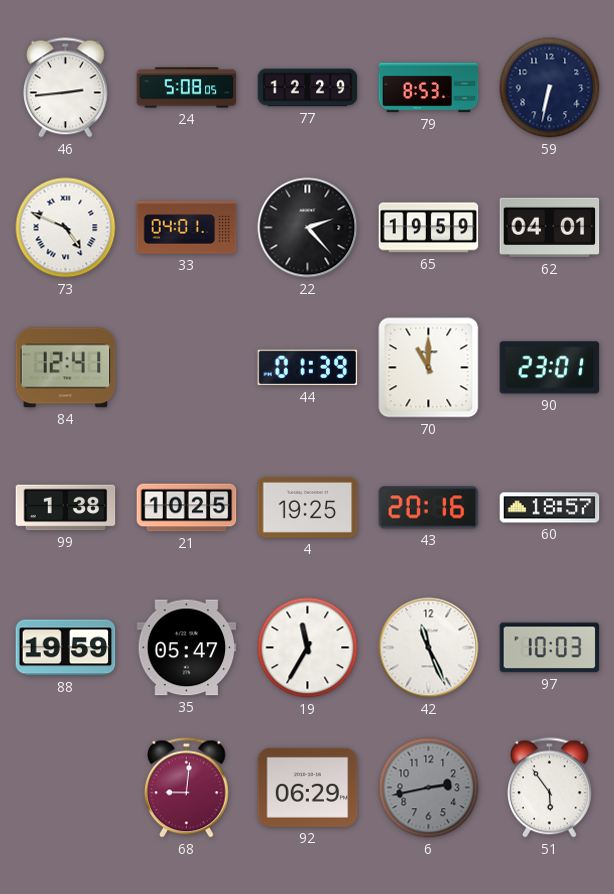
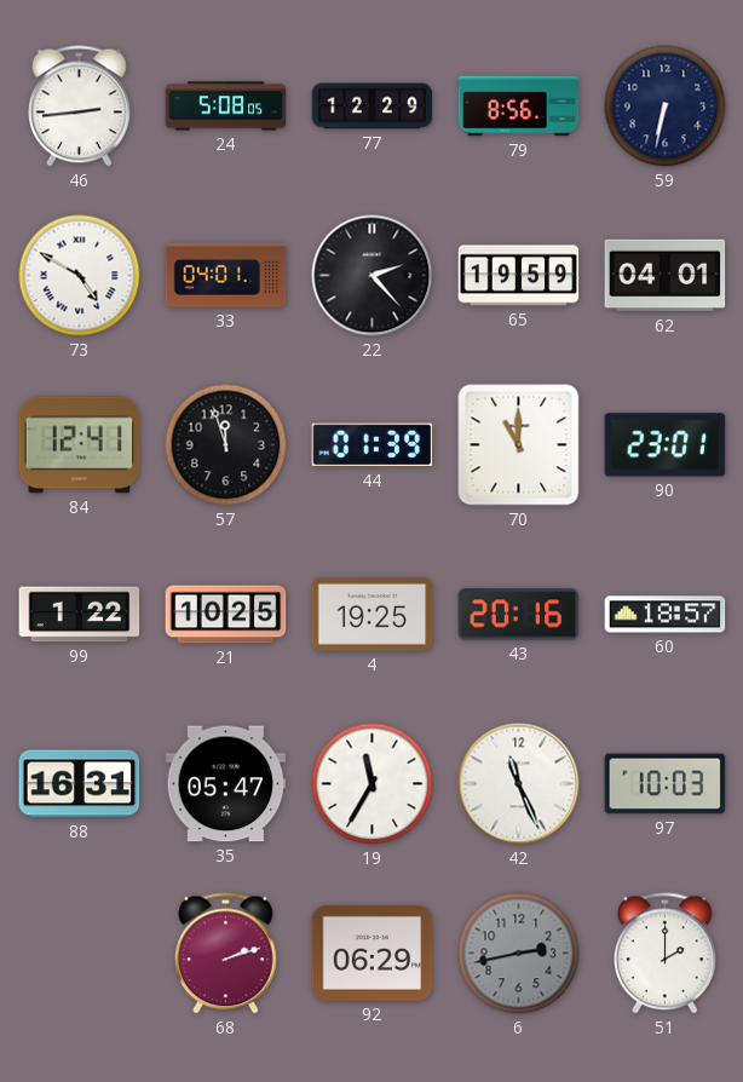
79: 8:53 -> 8:56
73: 4:49 -> 4:50
57: none -> 11:57
99: 1:38 -> 1:22
88: 19:59 -> 16:31
68: 9:01 -> 2:12
51: 5:54 -> 2:00
